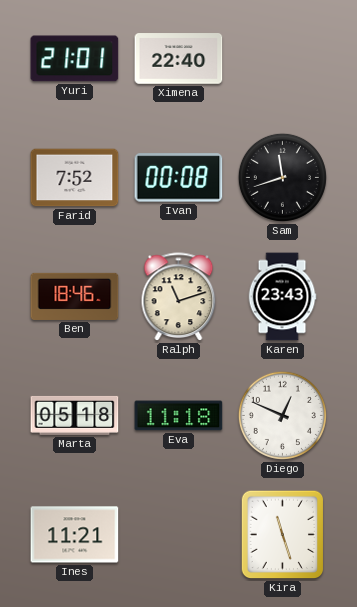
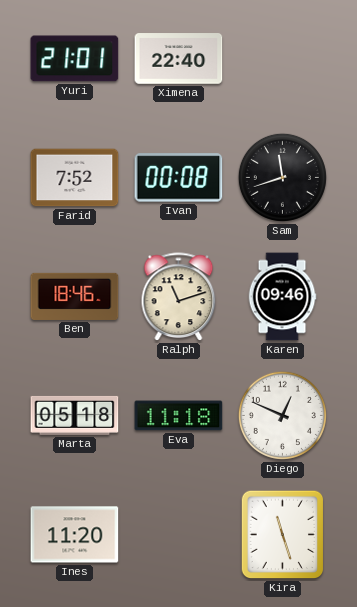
Karen: 23:43 -> 09:46
Ines: 11:21 -> 11:20
